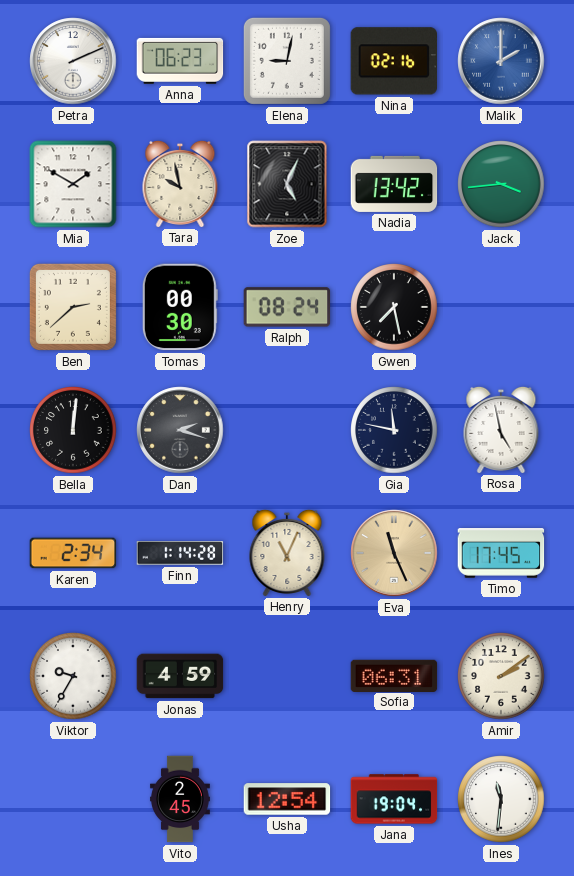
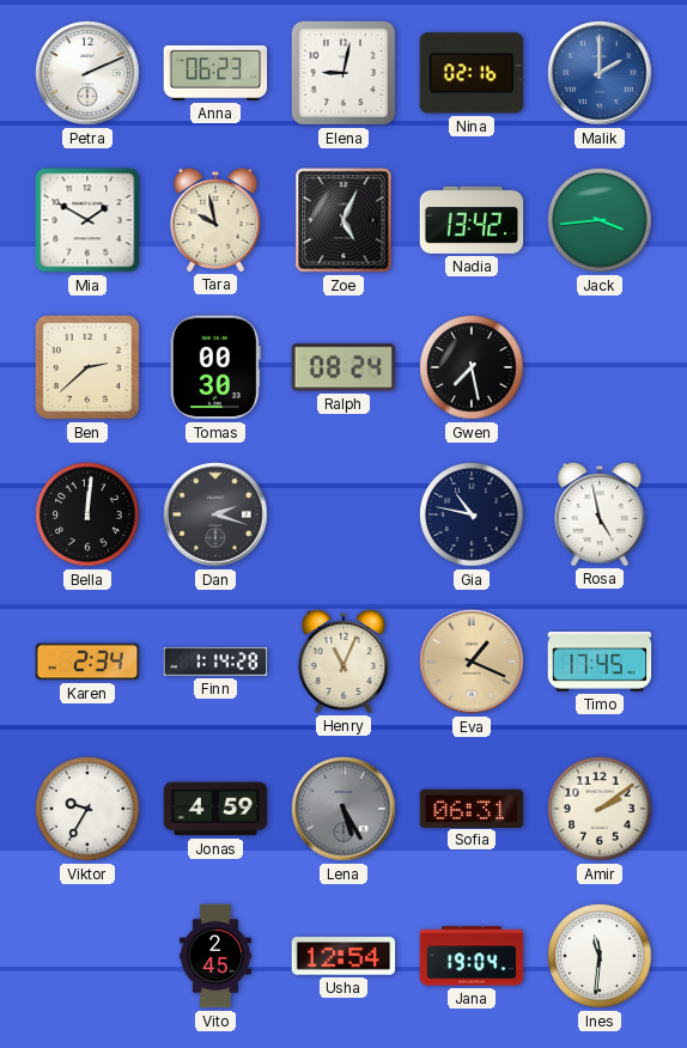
Gia: 11:47 -> 10:47
Eva: 11:26 -> 1:19
Lena: none -> 5:25
